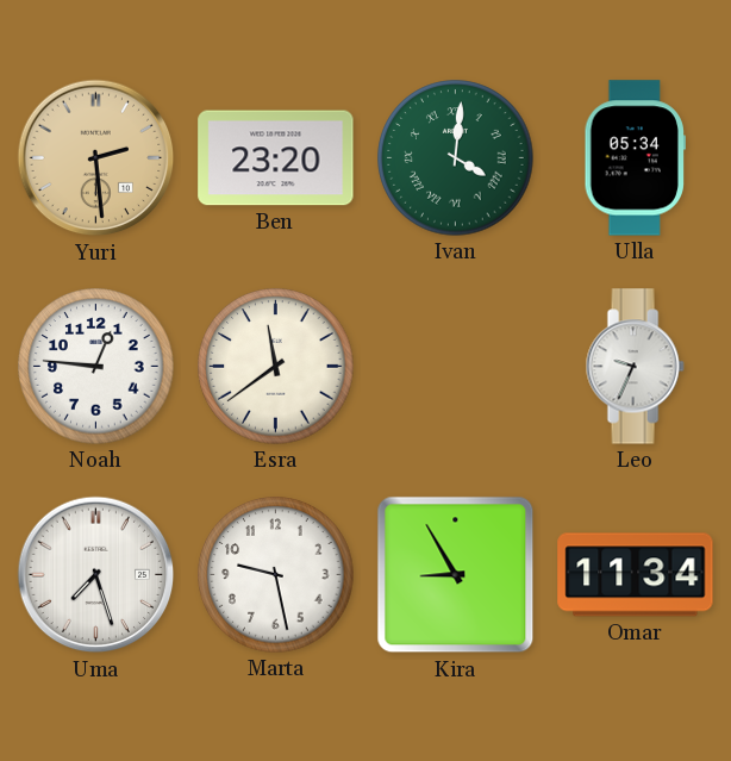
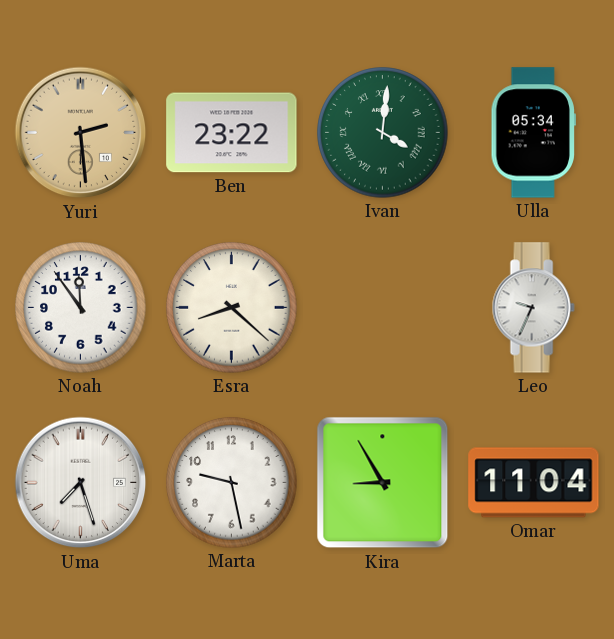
Ben: 23:20 -> 23:22
Noah: 12:46 -> 11:54
Esra: 11:39 -> 8:22
Omar: 11:34 -> 11:04
